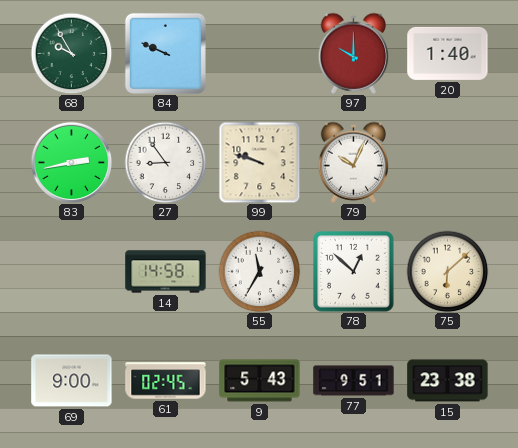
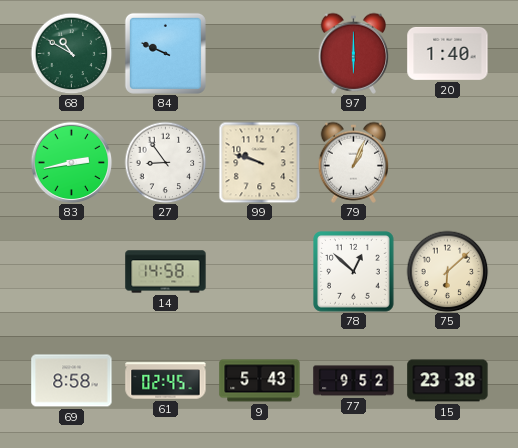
68: 9:55 -> 10:50
97: 10:00 -> 6:00
79: 10:04 -> 1:04
55: 11:35 -> none
69: 9:00 -> 8:58
77: 9:51 -> 9:52
